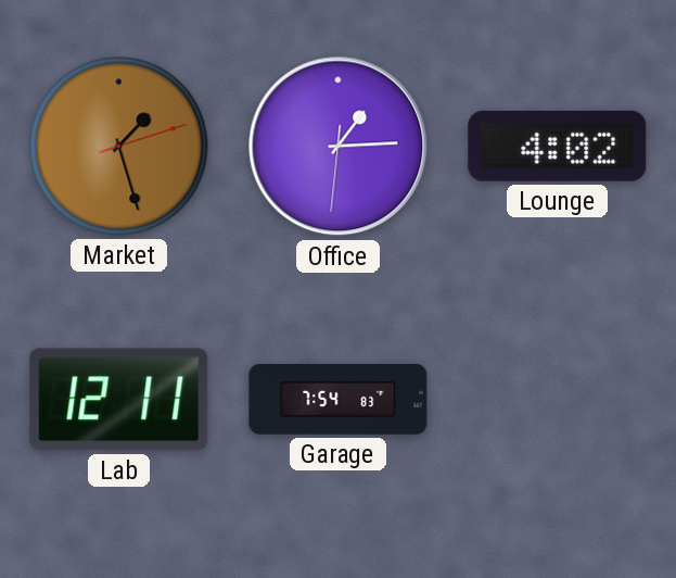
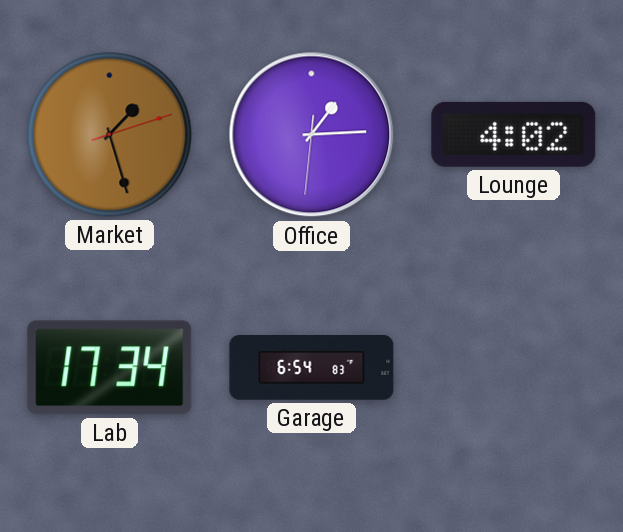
Lab: 12:11 -> 17:34
Garage: 7:54 -> 6:54
